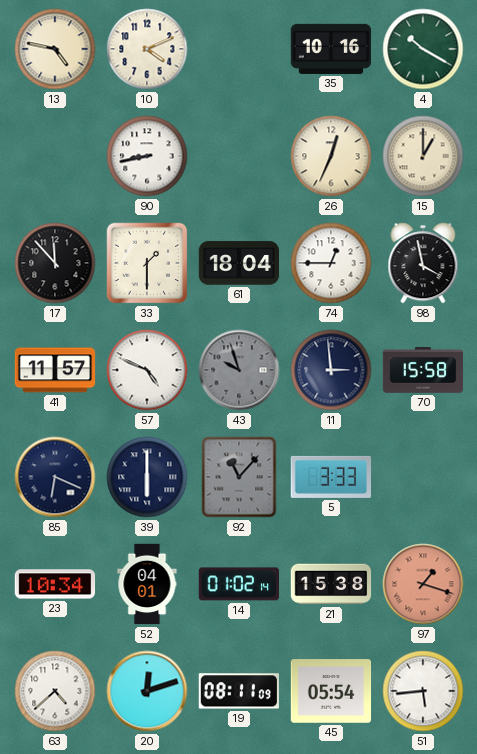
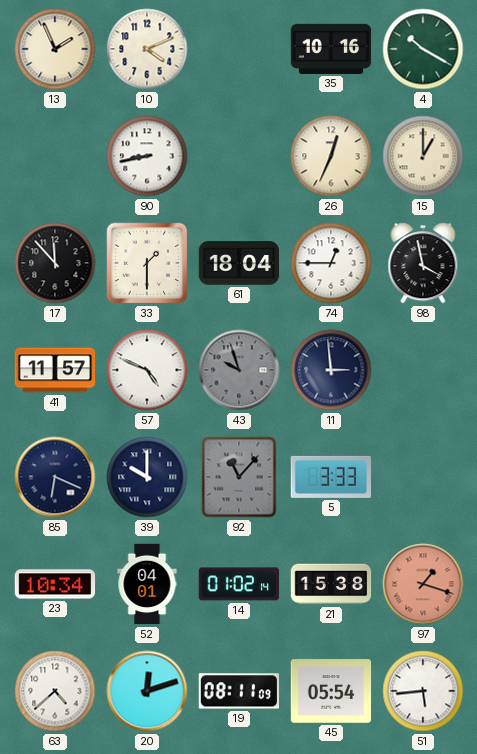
13: 4:47 -> 1:56
70: 15:58 -> none
39: 6:00 -> 10:00
